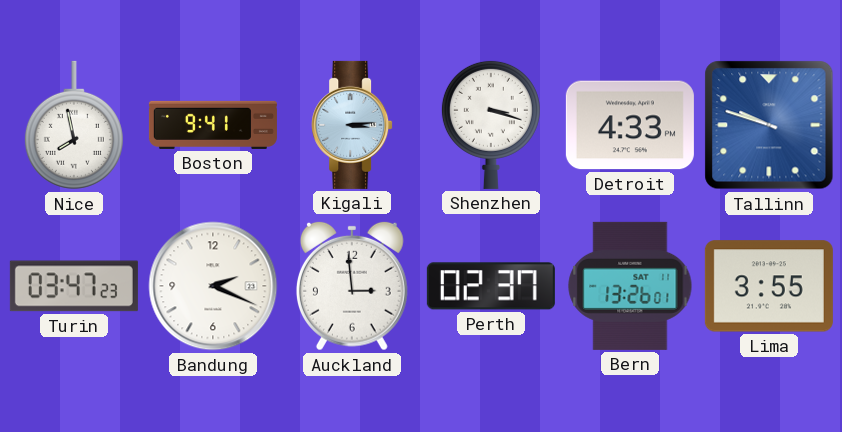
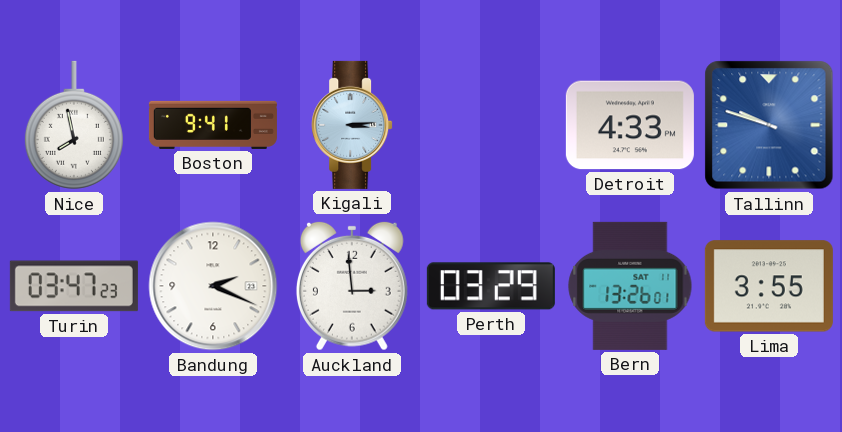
Shenzhen: 3:18 -> none
Perth: 02:37 -> 03:29
